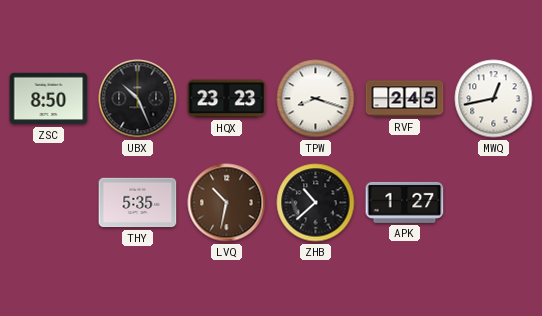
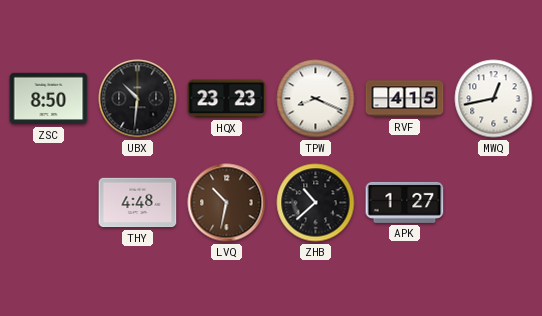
UBX: 10:26 -> 10:31
TPW: 8:18 -> 8:19
RVF: 2:45 -> 4:15
THY: 5:35 -> 4:48
